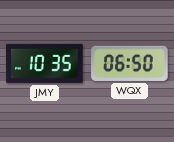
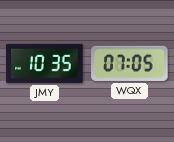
WQX: 06:50 -> 07:05
